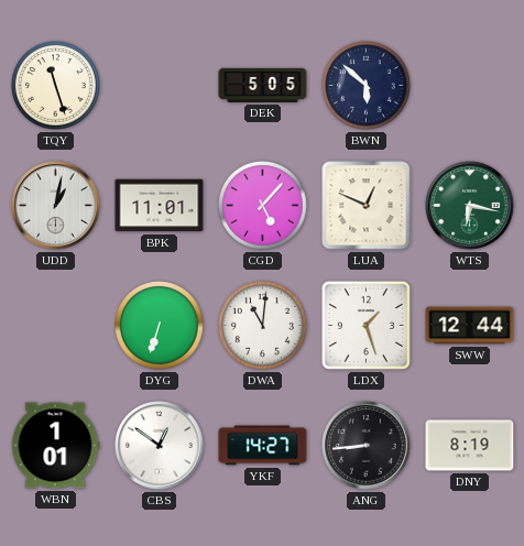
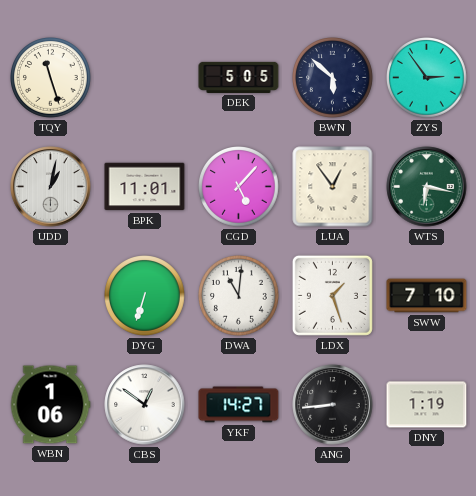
ZYS: none -> 2:54
LUA: 12:49 -> 12:54
SWW: 12:44 -> 7:10
WBN: 1:01 -> 1:06
DNY: 8:19 -> 1:19
